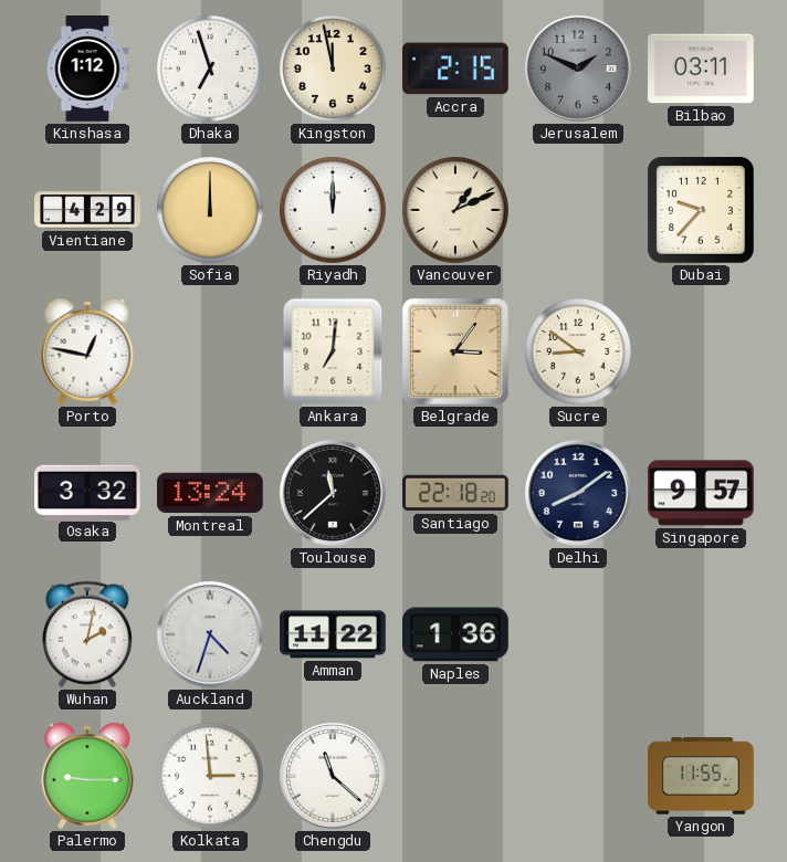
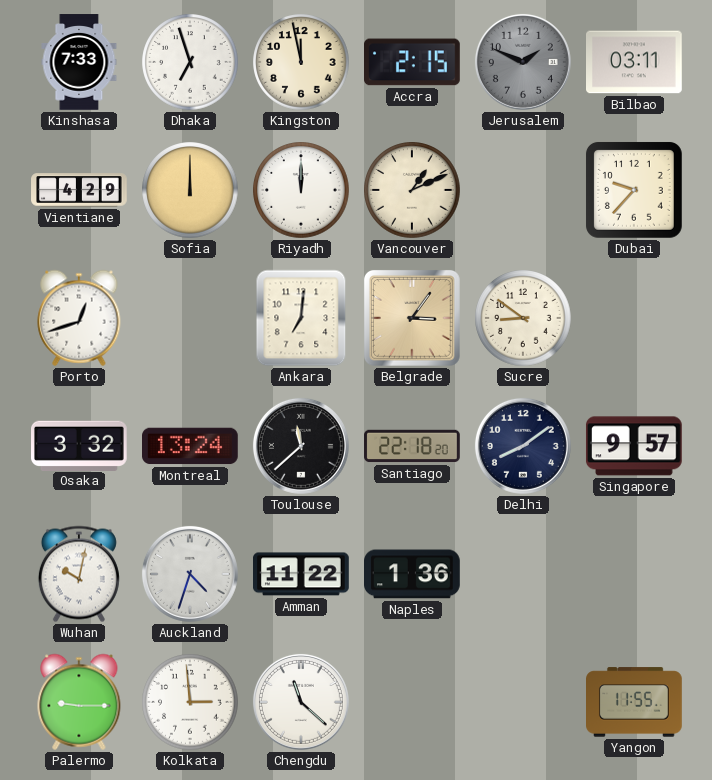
Kinshasa: 1:12 -> 7:33
Porto: 12:47 -> 12:42
Wuhan: 2:02 -> 10:02
